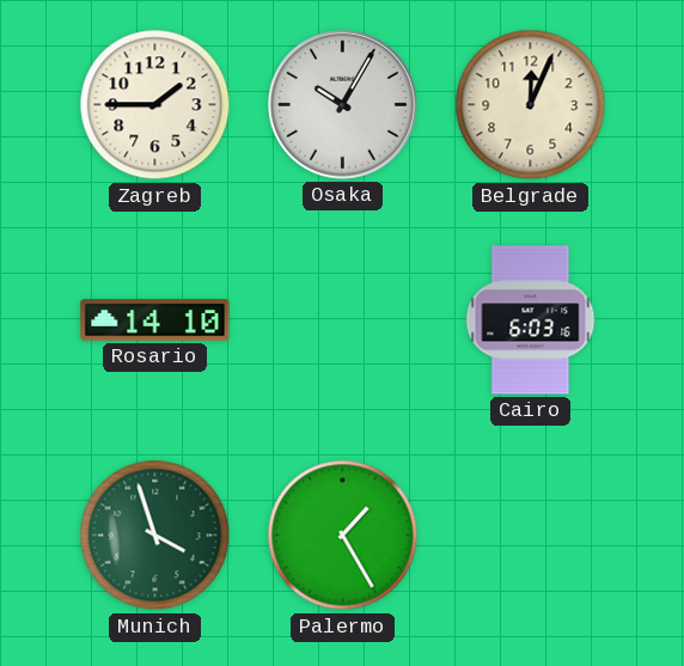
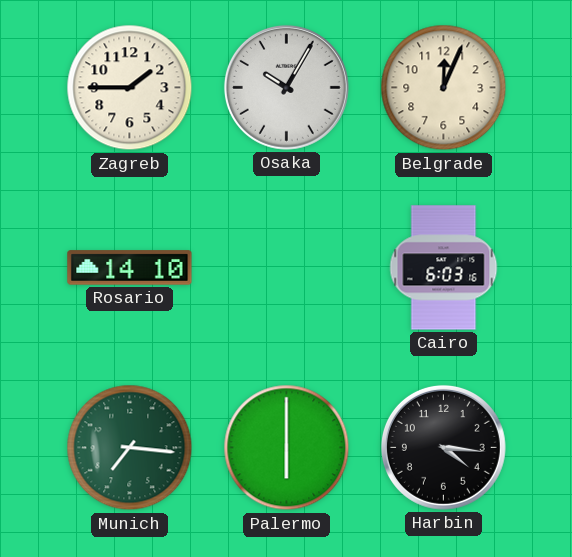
Munich: 3:57 -> 7:16
Palermo: 1:25 -> 6:00
Harbin: none -> 4:16
